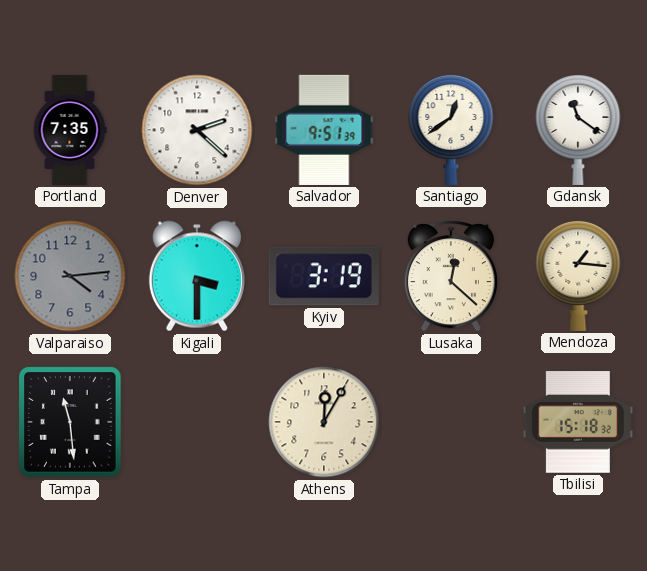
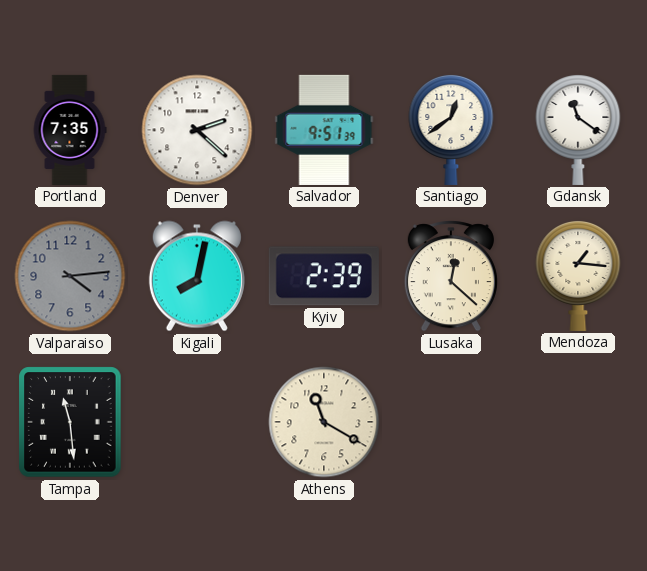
Kigali: 3:30 -> 8:02
Kyiv: 3:19 -> 2:39
Athens: 12:05 -> 11:20
Tbilisi: 15:18 -> none
